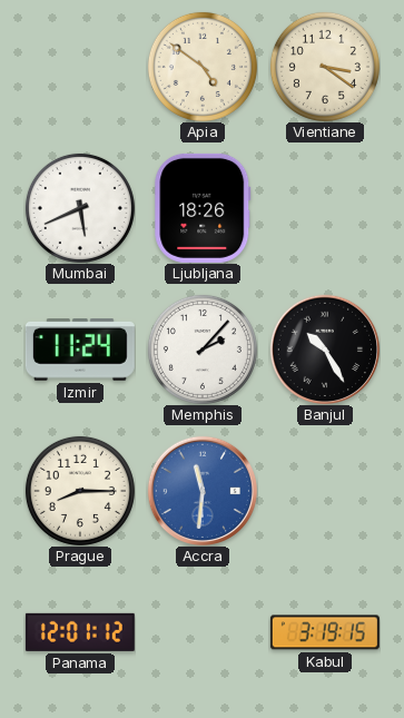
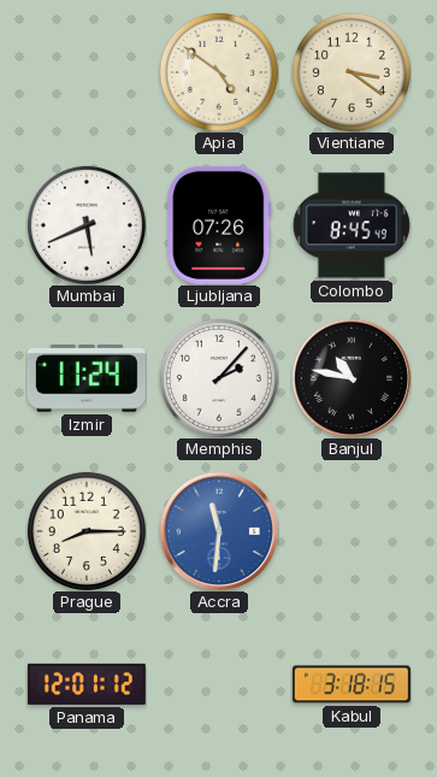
Ljubljana: 18:26 -> 07:26
Colombo: none -> 8:45
Banjul: 10:25 -> 10:47
Kabul: 3:19 -> 3:18
